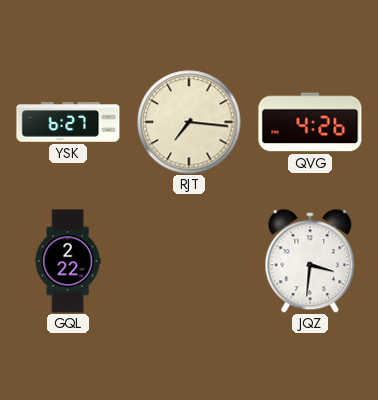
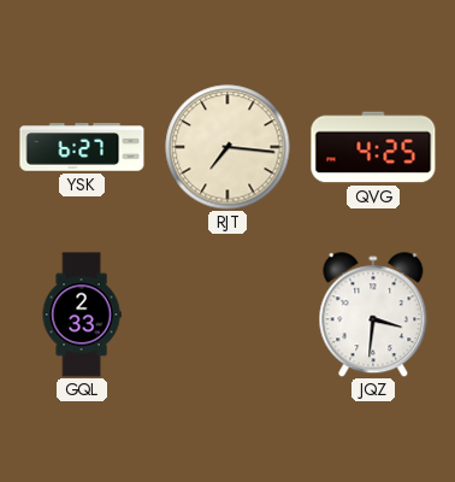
QVG: 4:26 -> 4:25
GQL: 2:22 -> 2:33
